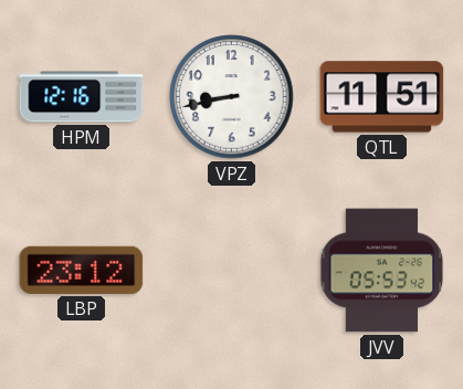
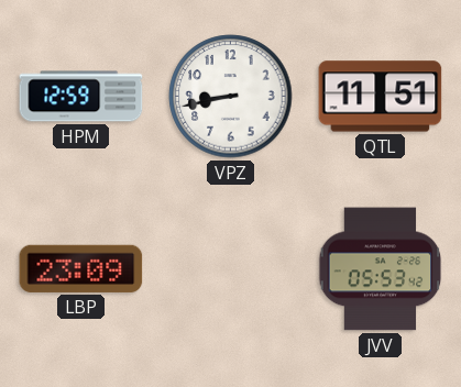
HPM: 12:16 -> 12:59
LBP: 23:12 -> 23:09
